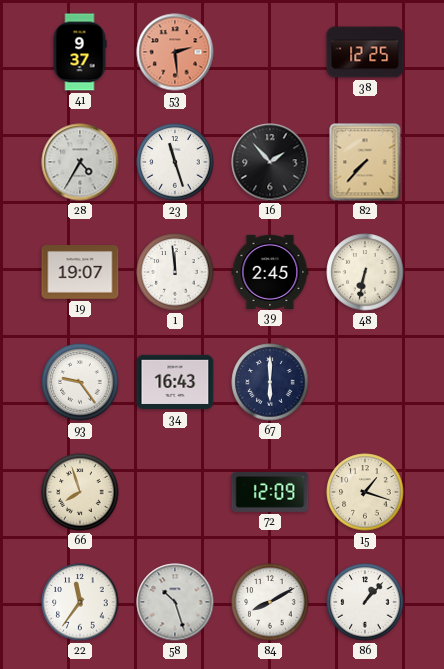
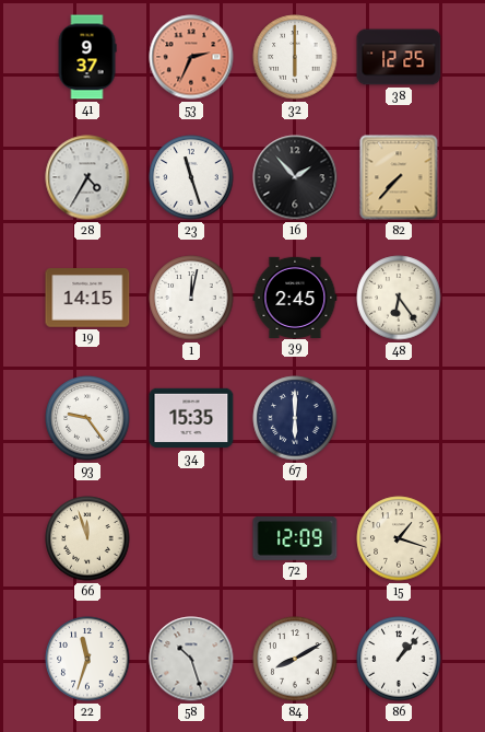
53: 2:29 -> 2:34
32: none -> 6:00
19: 19:07 -> 14:15
1: 11:59 -> 12:02
48: 6:32 -> 6:24
34: 16:43 -> 15:35
66: 7:57 -> 11:57
22: 11:36 -> 11:33
